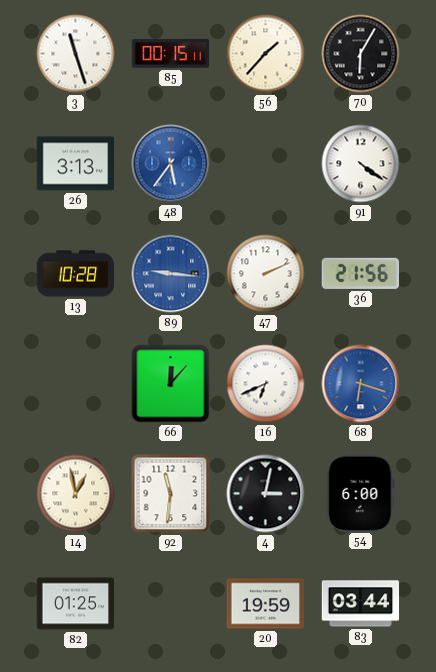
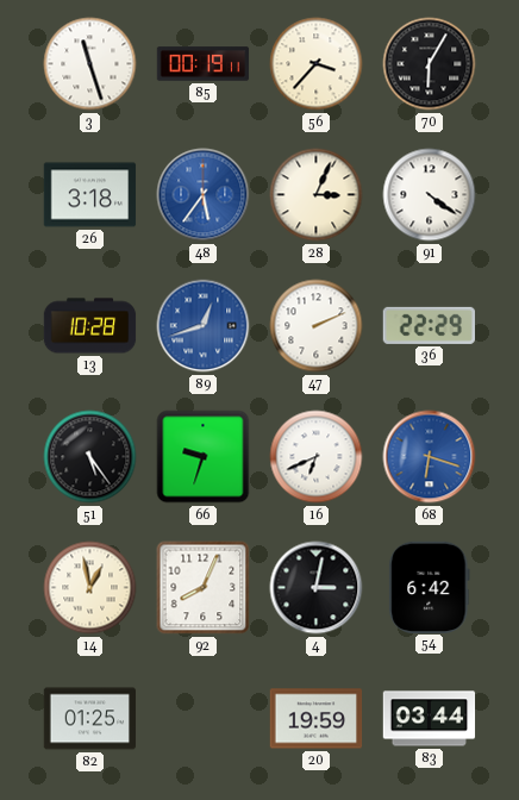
85: 00:15 -> 00:19
56: 1:37 -> 3:37
26: 3:13 -> 3:18
28: none -> 3:04
89: 9:16 -> 12:42
36: 21:56 -> 22:29
51: none -> 5:24
66: 12:07 -> 9:33
92: 11:31 -> 8:04
54: 6:00 -> 6:42
